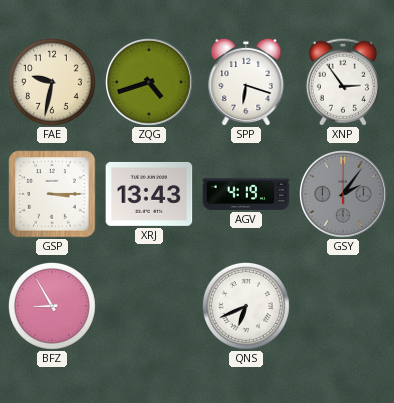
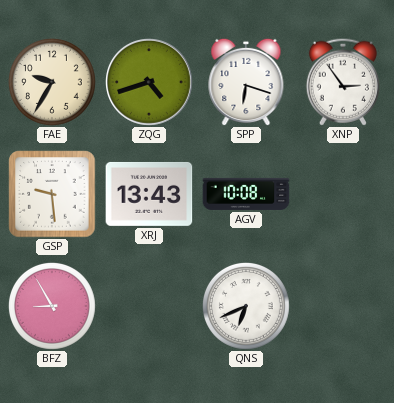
FAE: 9:32 -> 9:35
GSP: 3:15 -> 9:29
AGV: 4:19 -> 10:08
GSY: 2:06 -> none
